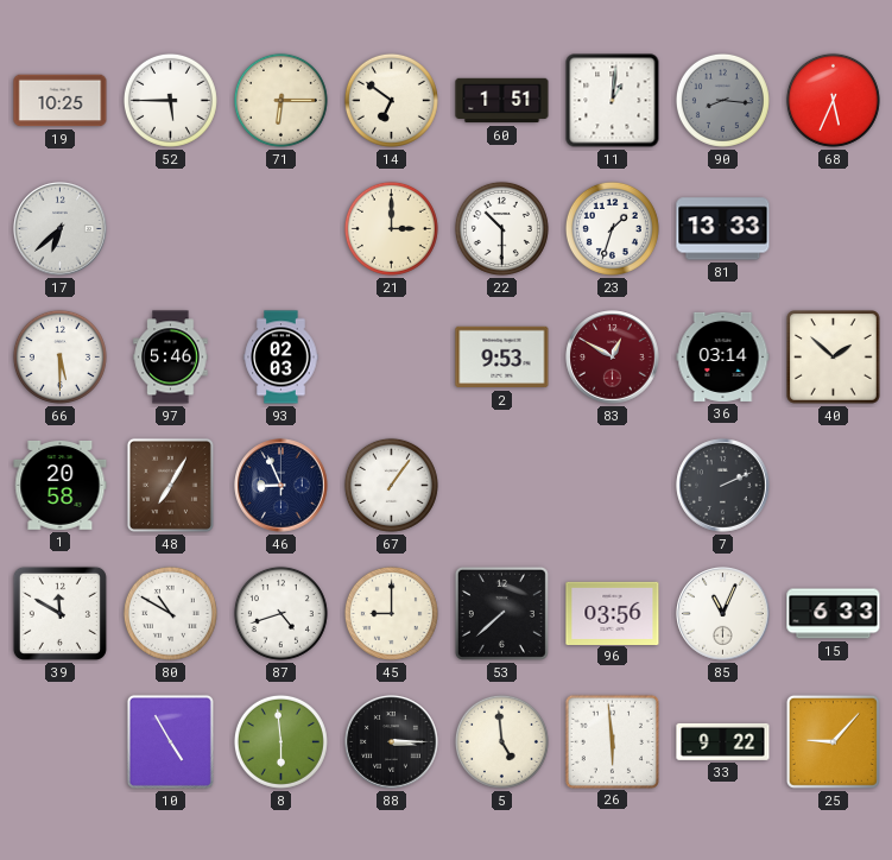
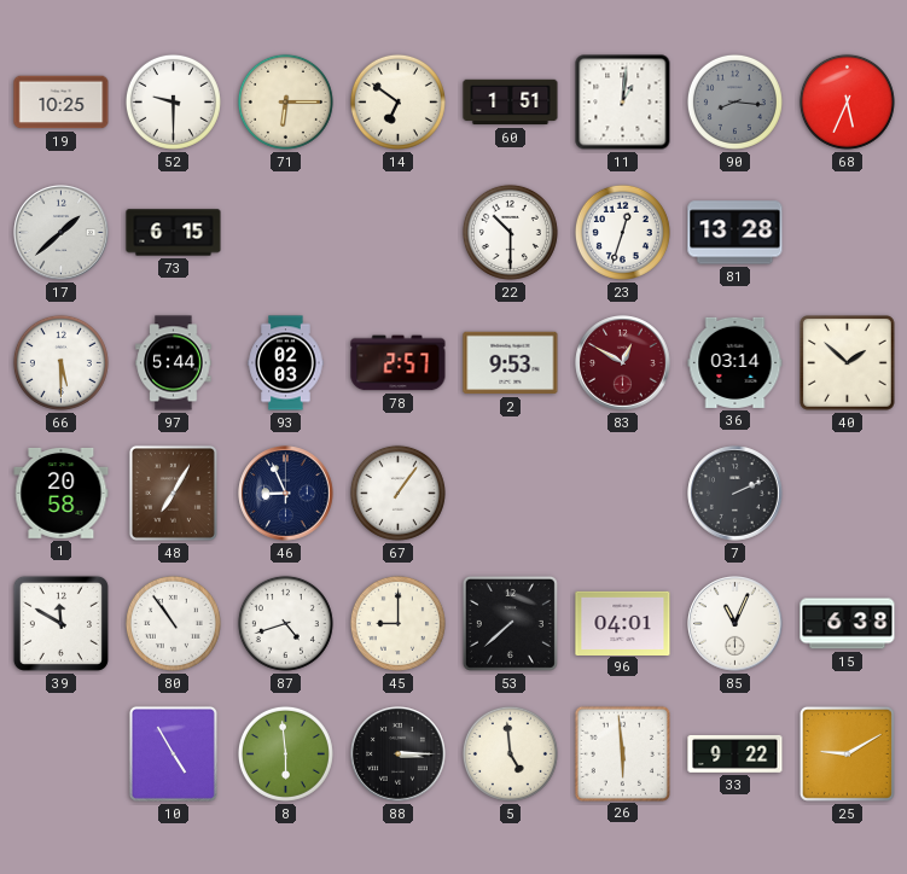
52: 5:45 -> 9:30
17: 6:38 -> 1:38
73: none -> 6:15
21: 3:00 -> none
23: 1:33 -> 12:33
81: 13:33 -> 13:28
97: 5:46 -> 5:44
78: none -> 2:57
80: 10:50 -> 10:54
96: 03:56 -> 04:01
15: 6:33 -> 6:38
25: 9:07 -> 9:10
